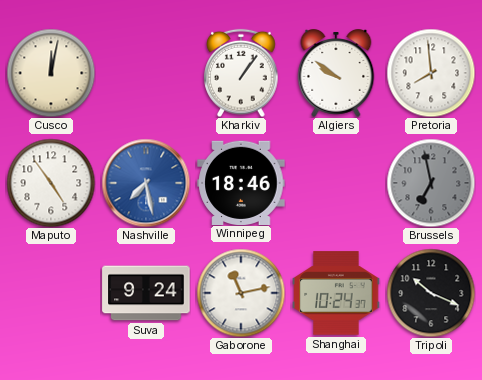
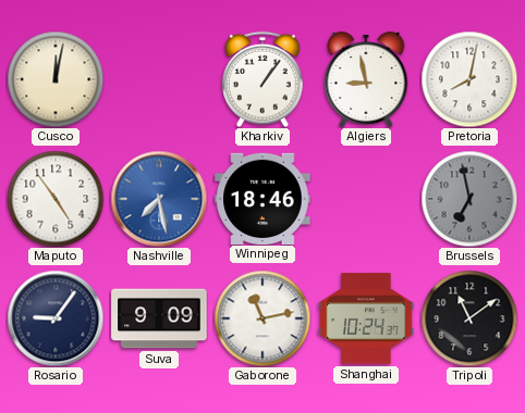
Algiers: 9:51 -> 8:58
Pretoria: 7:59 -> 8:02
Rosario: none -> 9:06
Suva: 9:24 -> 9:09
Tripoli: 10:19 -> 11:09
